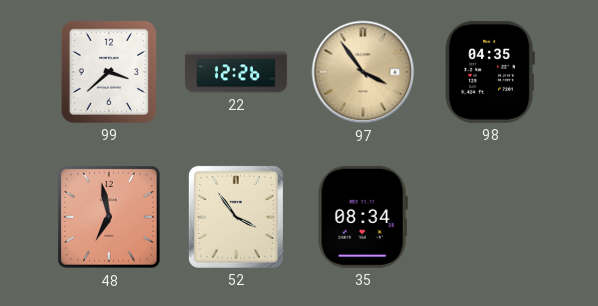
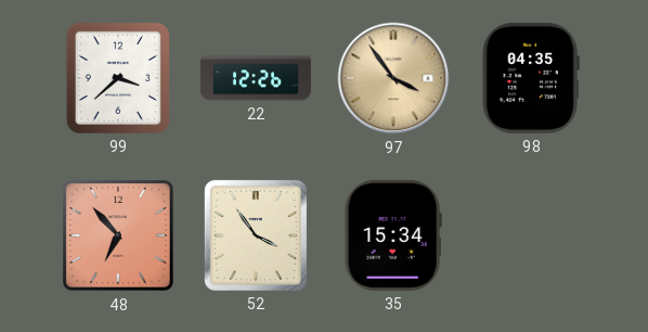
48: 6:58 -> 6:53
35: 08:34 -> 15:34
